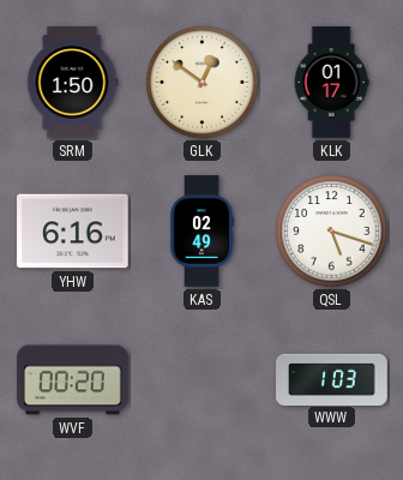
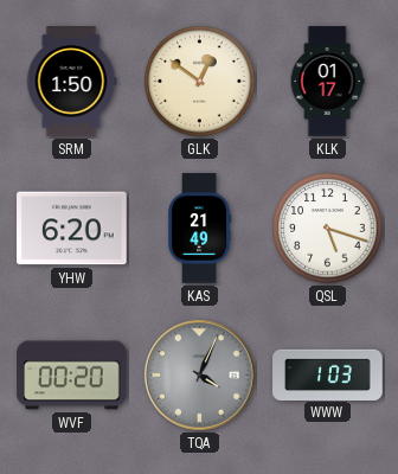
YHW: 6:16 -> 6:20
KAS: 02:49 -> 21:49
TQA: none -> 4:04
